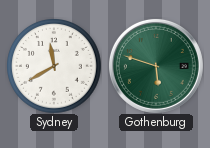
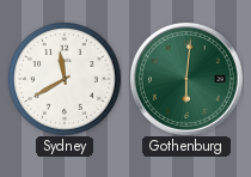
Gothenburg: 5:48 -> 6:01
